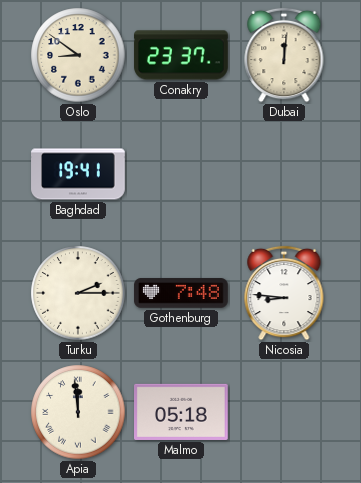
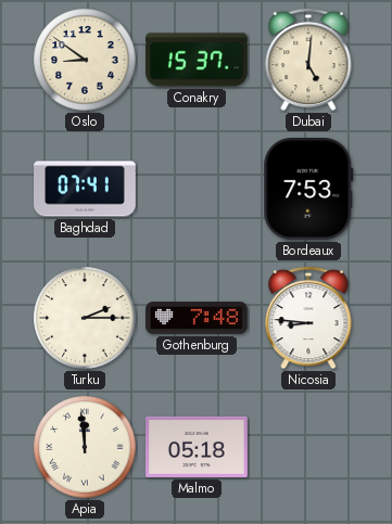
Conakry: 23:37 -> 15:37
Dubai: 12:01 -> 5:01
Baghdad: 19:41 -> 07:41
Bordeaux: none -> 7:53
